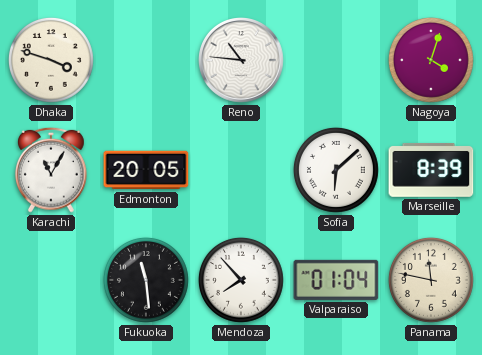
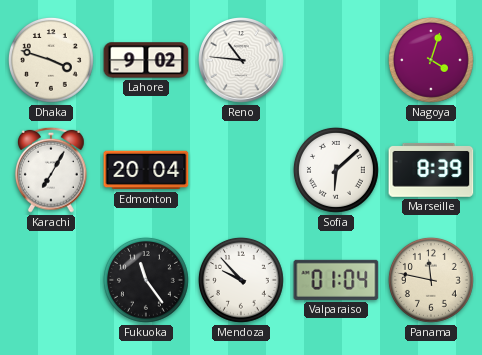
Lahore: none -> 9:02
Karachi: 11:05 -> 7:05
Edmonton: 20:05 -> 20:04
Fukuoka: 11:29 -> 11:24
Mendoza: 7:53 -> 9:53
